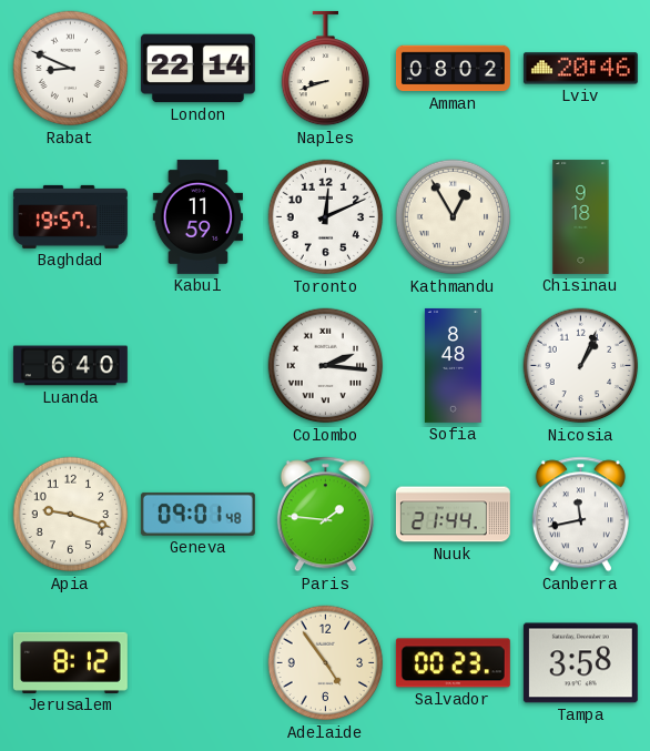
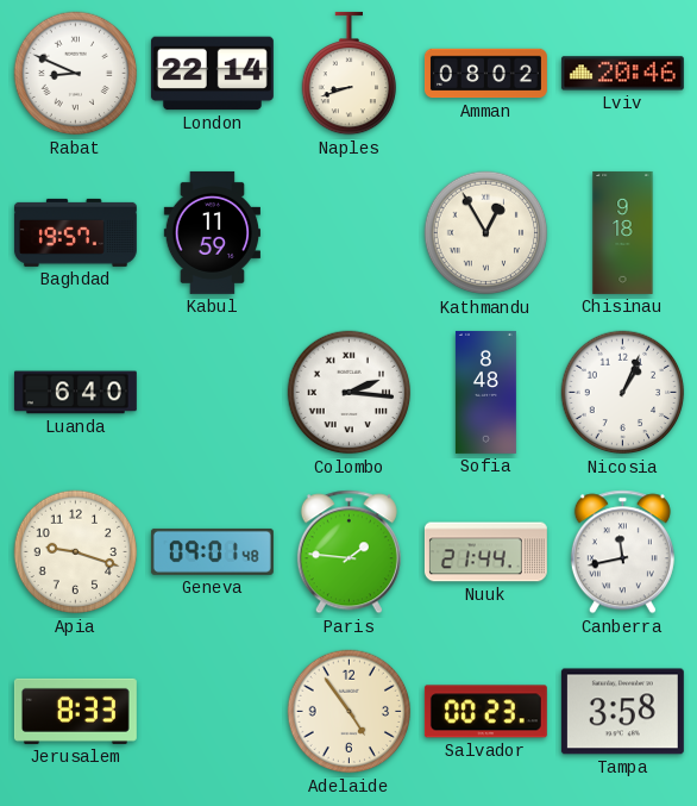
Toronto: 12:11 -> none
Jerusalem: 8:12 -> 8:33
